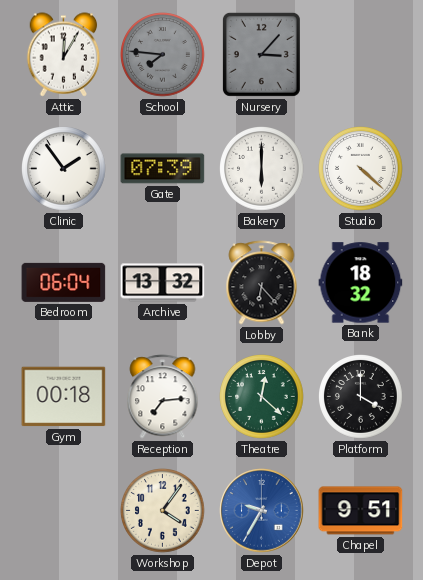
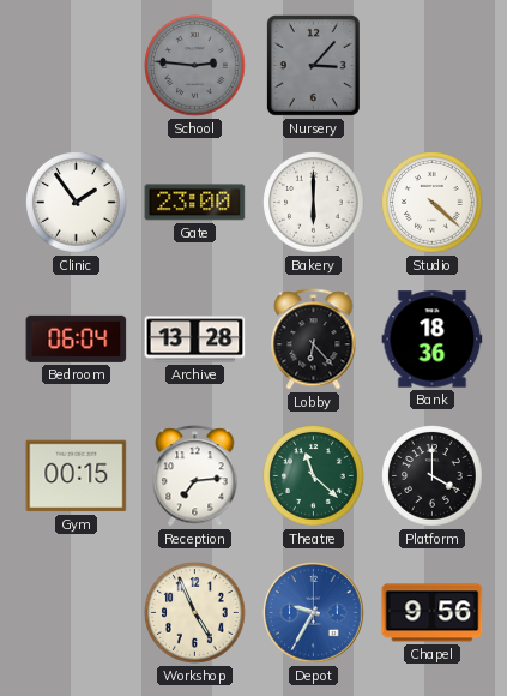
Attic: 12:05 -> none
School: 7:46 -> 2:46
Gate: 07:39 -> 23:00
Archive: 13:32 -> 13:28
Bank: 18:32 -> 18:36
Gym: 00:18 -> 00:15
Theatre: 12:22 -> 11:22
Workshop: 4:06 -> 4:56
Chapel: 9:51 -> 9:56
